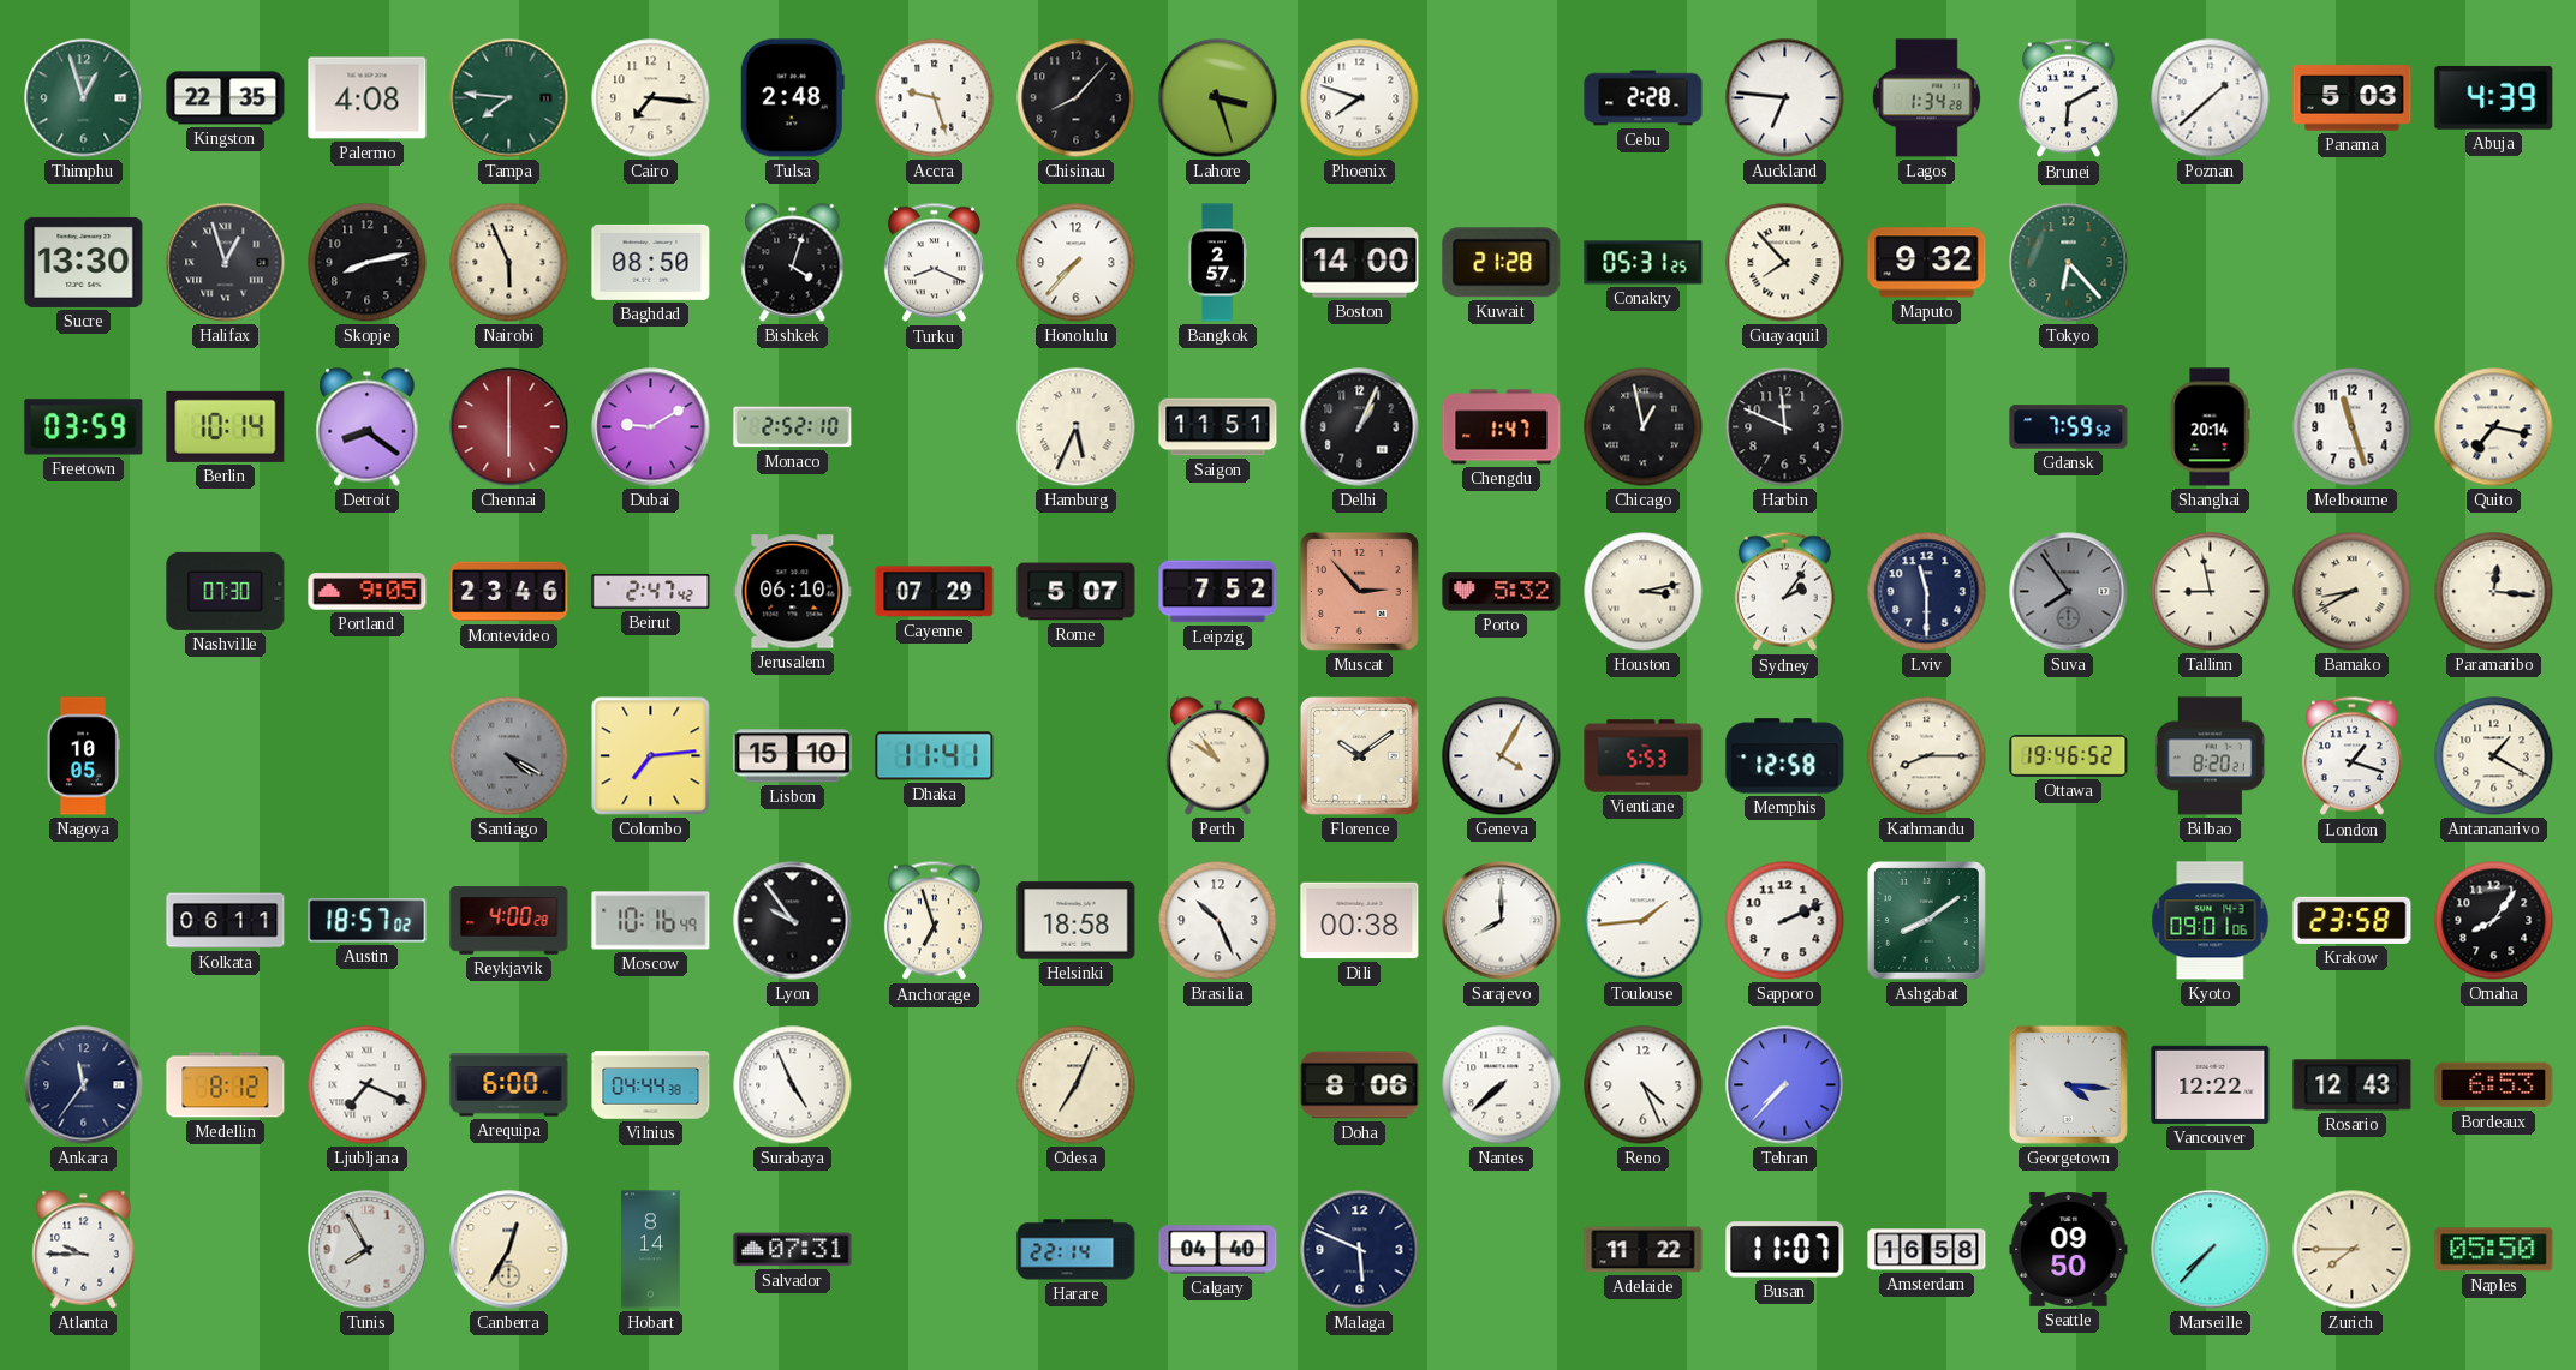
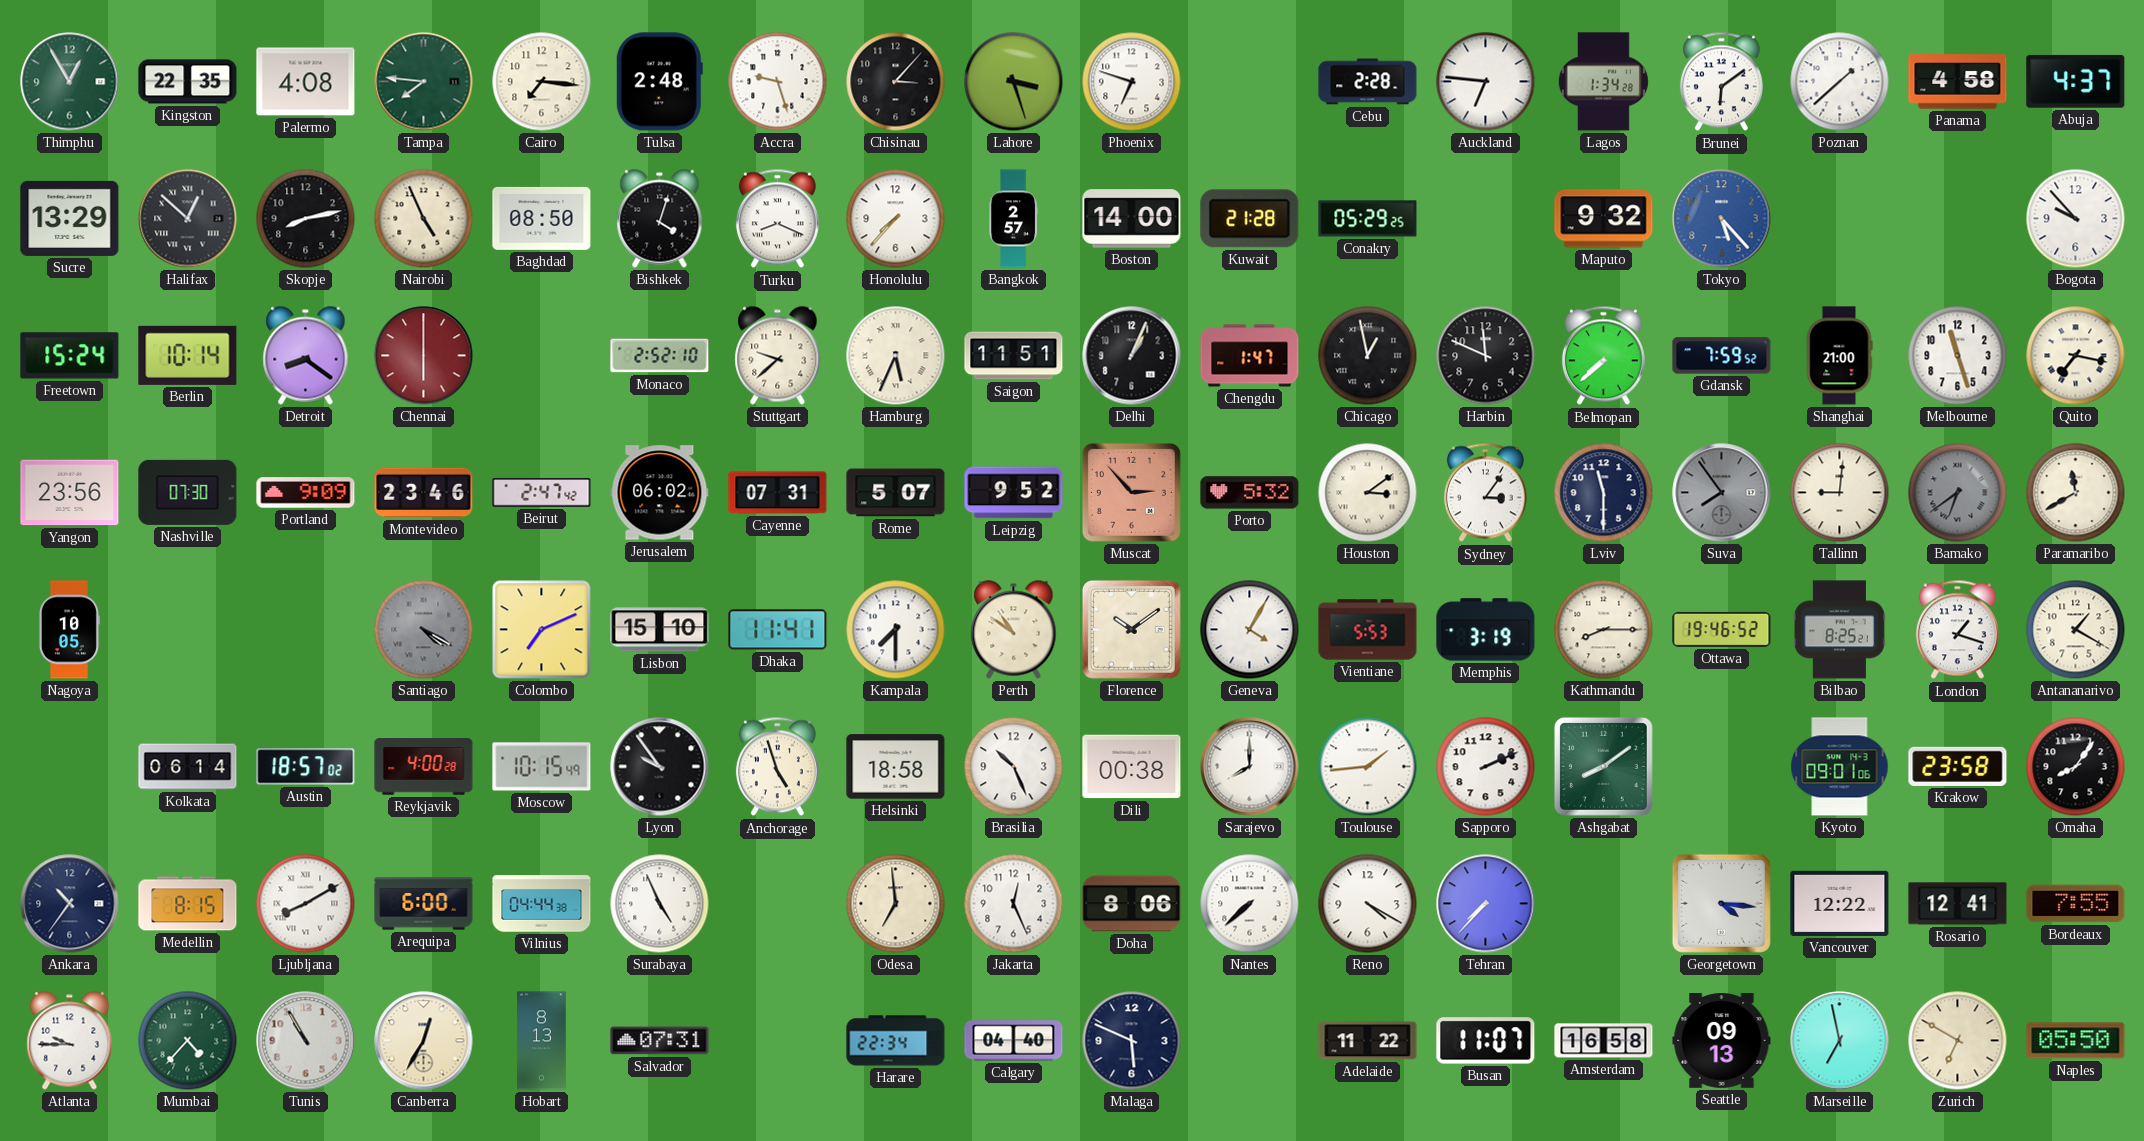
Thimphu: 12:57 -> 12:55
Chisinau: 8:07 -> 3:07
Phoenix: 7:48 -> 6:48
Brunei: 6:10 -> 6:09
Panama: 5:03 -> 4:58
Abuja: 4:39 -> 4:37
Sucre: 13:30 -> 13:29
Halifax: 12:57 -> 12:52
Nairobi: 5:56 -> 4:56
Conakry: 05:31 -> 05:29
Guayaquil: 7:53 -> none
Tokyo: 6:23 -> 5:23
Tokyo dial: green -> blue
Bogota: none -> 9:53
Freetown: 03:59 -> 15:24
Dubai: 9:10 -> none
Stuttgart: none -> 9:38
Belmopan: none -> 7:38
Shanghai: 20:14 -> 21:00
Yangon: none -> 23:56
Portland: 9:05 -> 9:09
Jerusalem: 06:10 -> 06:02
Cayenne: 07:29 -> 07:31
Leipzig: 7:52 -> 9:52
Houston: 3:13 -> 3:09
Sydney: 2:06 -> 3:06
Tallinn: 8:58 -> 9:01
Bamako: 8:40 -> 6:39
Bamako dial: cream -> grey
Paramaribo: 12:16 -> 11:40
Colombo: 7:14 -> 7:11
Kampala: none -> 7:30
Memphis: 12:58 -> 3:19
Bilbao: 8:20 -> 8:25
Kolkata: 06:11 -> 06:14
Moscow: 10:16 -> 10:15
Anchorage: 6:57 -> 4:57
Ankara: 11:36 -> 10:36
Medellin: 8:12 -> 8:15
Ljubljana: 7:19 -> 8:10
Odesa: 7:04 -> 6:59
Jakarta: none -> 12:26
Reno: 4:26 -> 4:20
Rosario: 12:43 -> 12:41
Bordeaux: 6:53 -> 7:55
Mumbai: none -> 4:37
Tunis: 7:55 -> 10:55
Hobart: 8:14 -> 8:13
Harare: 22:14 -> 22:34
Seattle: 09:50 -> 09:13
Marseille: 7:37 -> 6:58
Zurich: 7:45 -> 6:50
